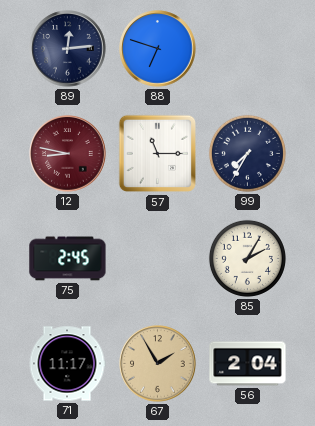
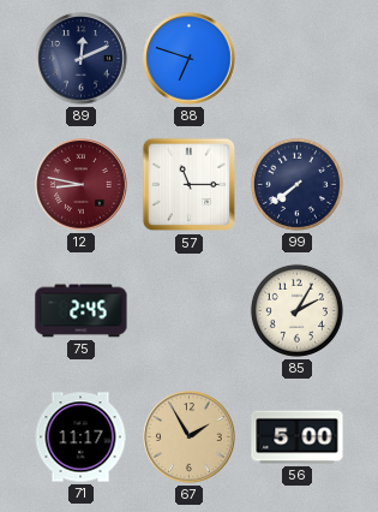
89: 12:14 -> 12:11
99: 7:35 -> 7:39
56: 2:04 -> 5:00
